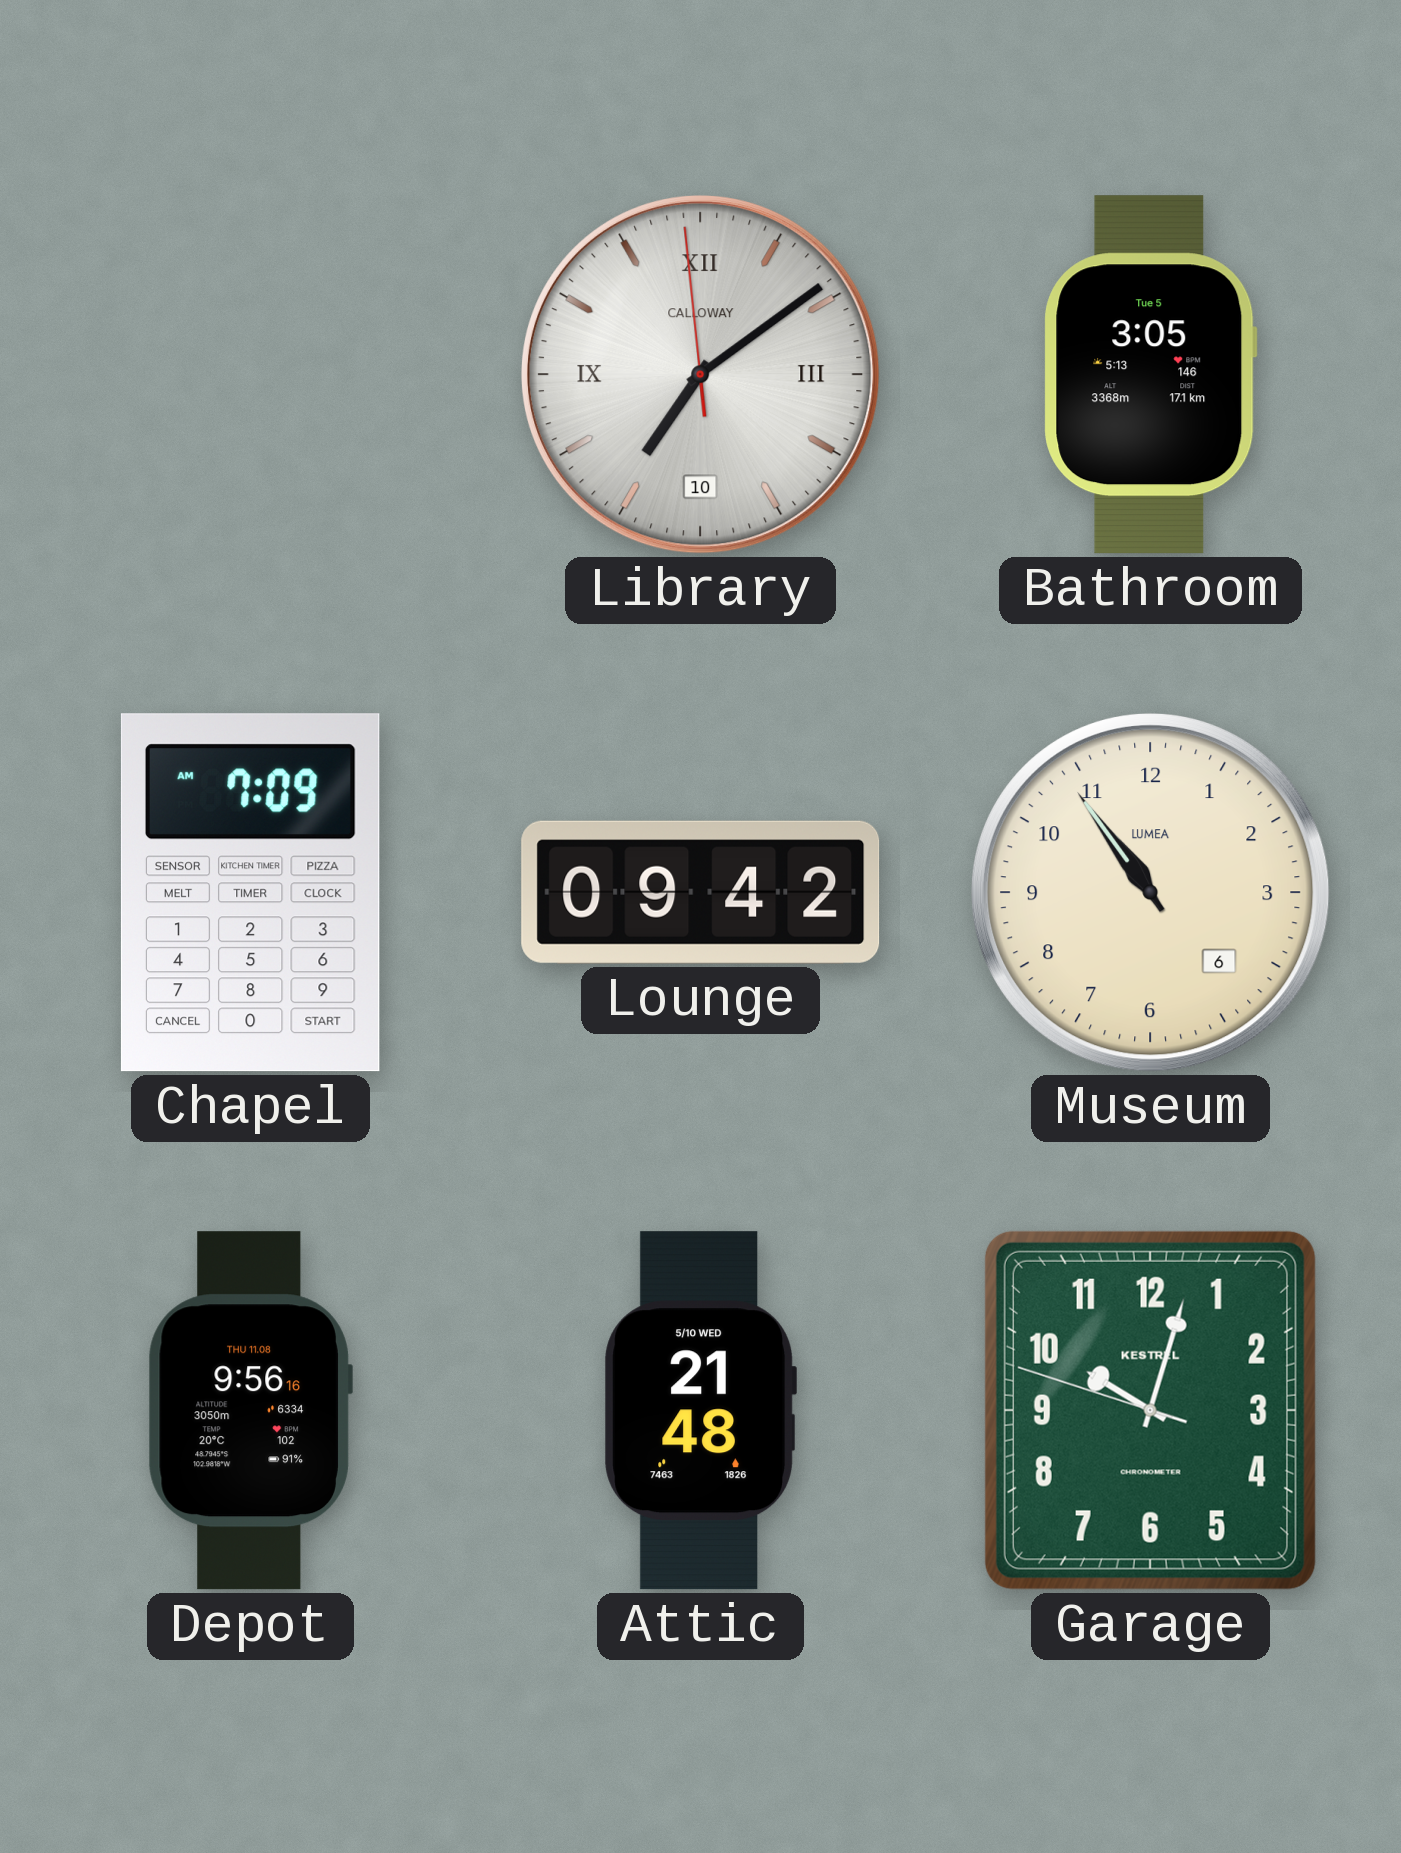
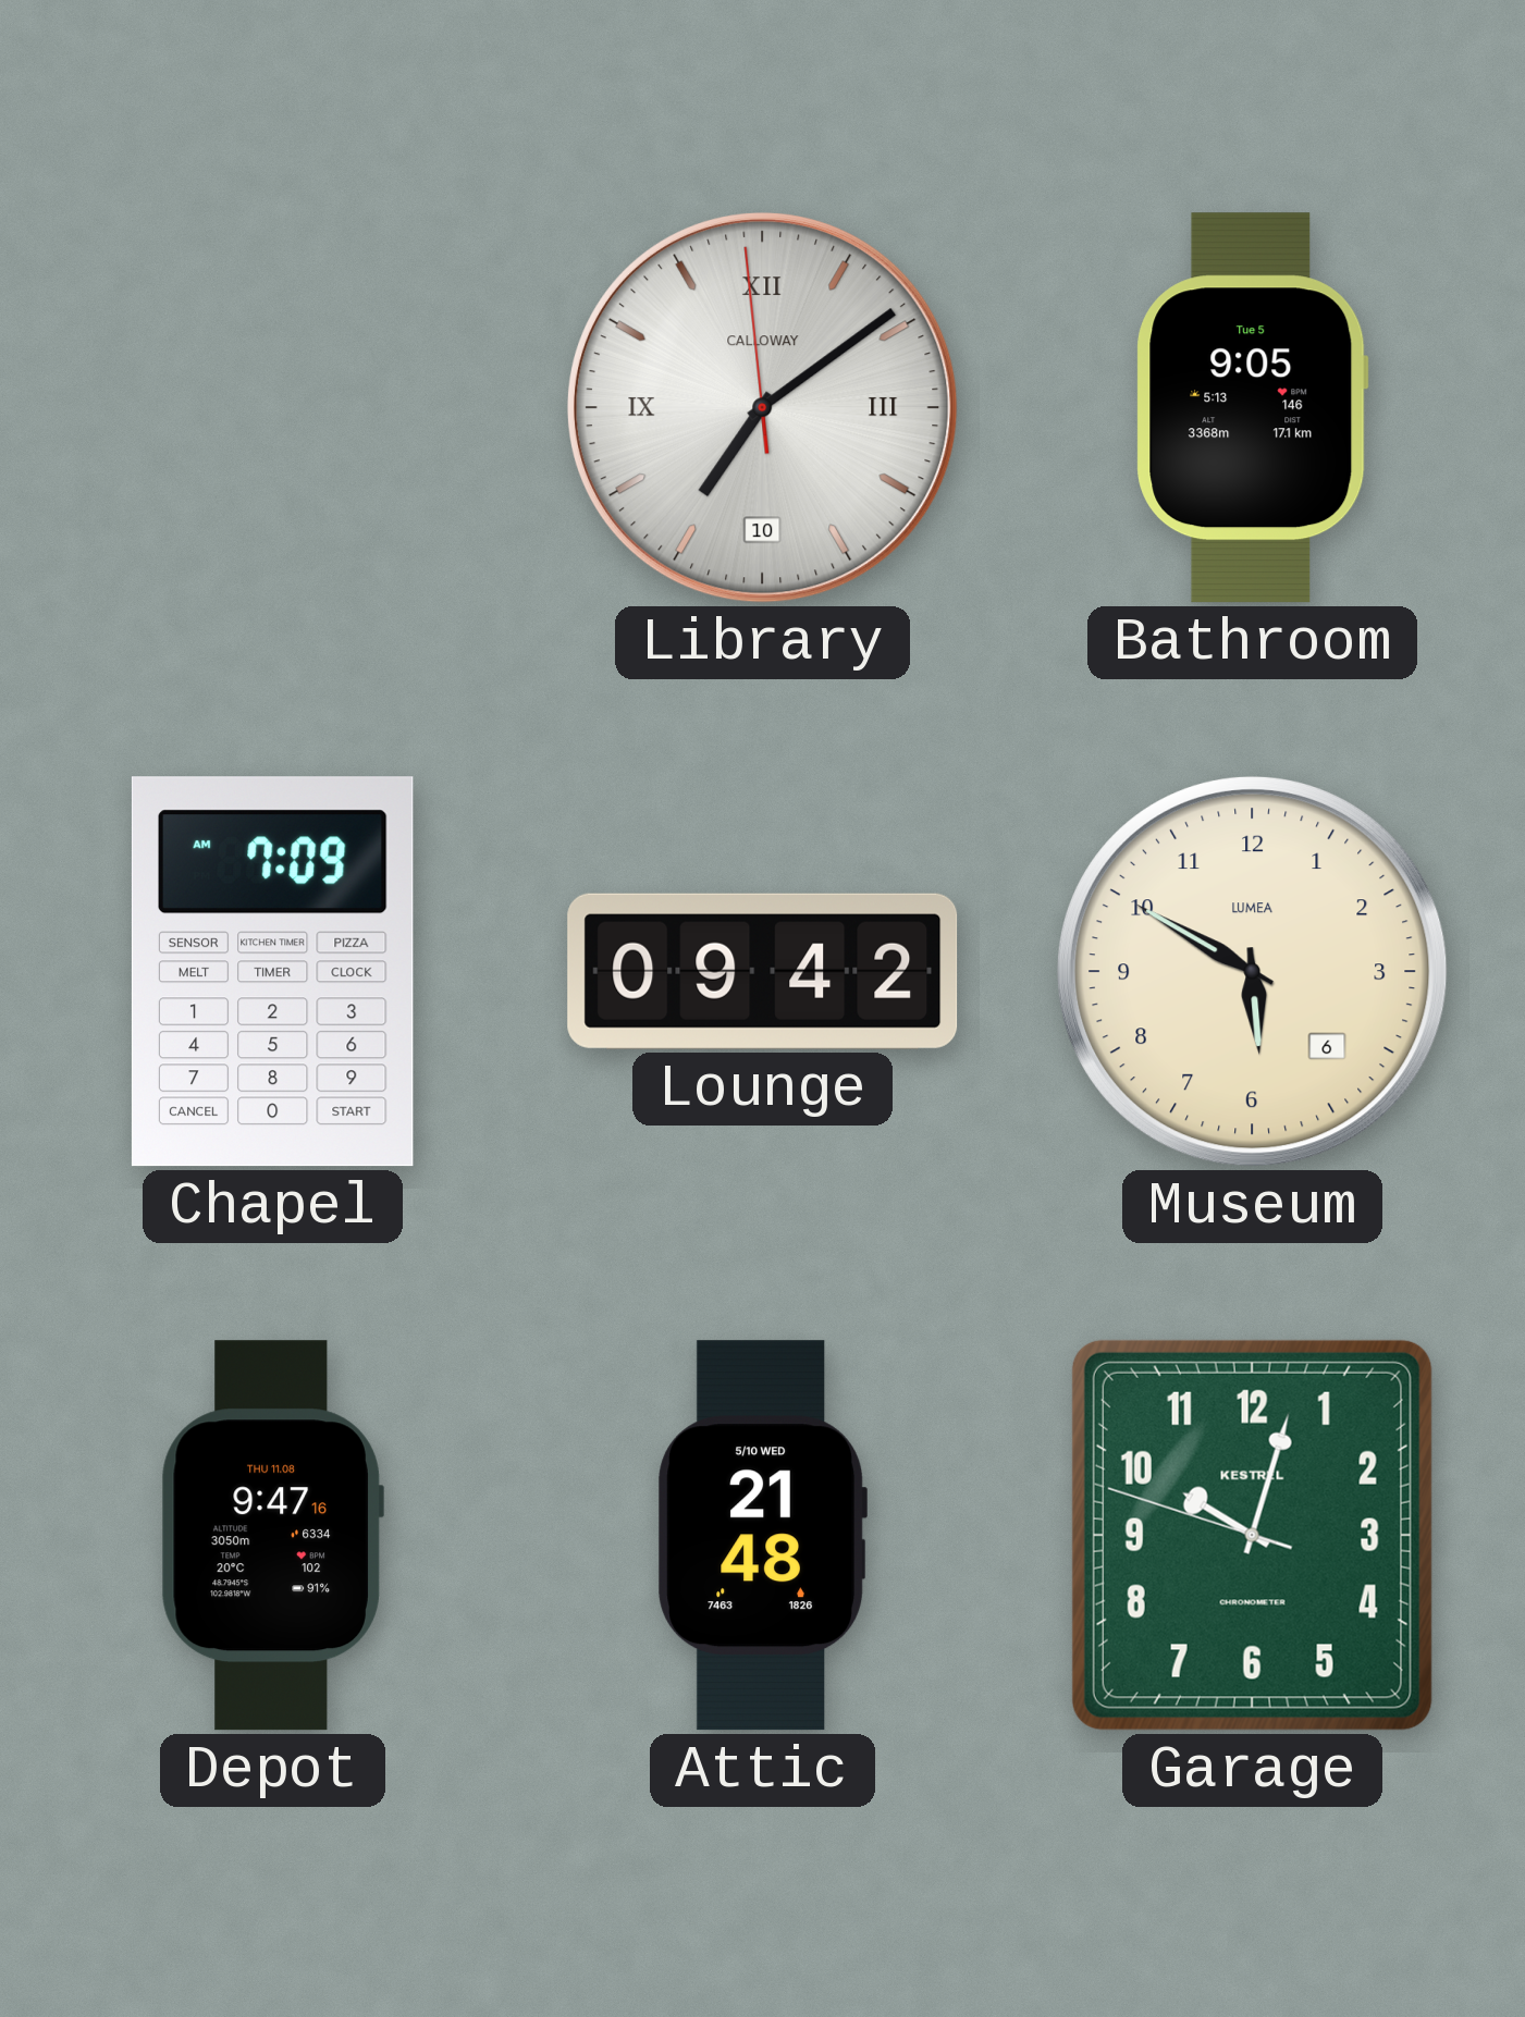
Bathroom: 3:05 -> 9:05
Museum: 10:54 -> 5:50
Depot: 9:56 -> 9:47
